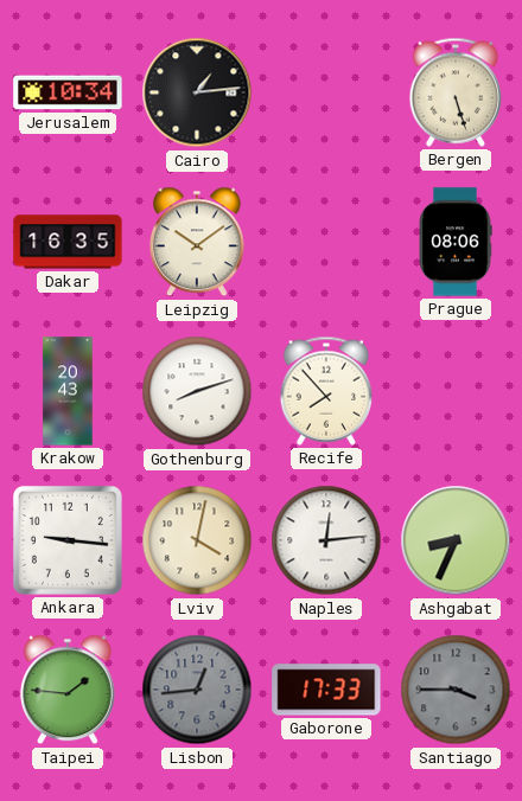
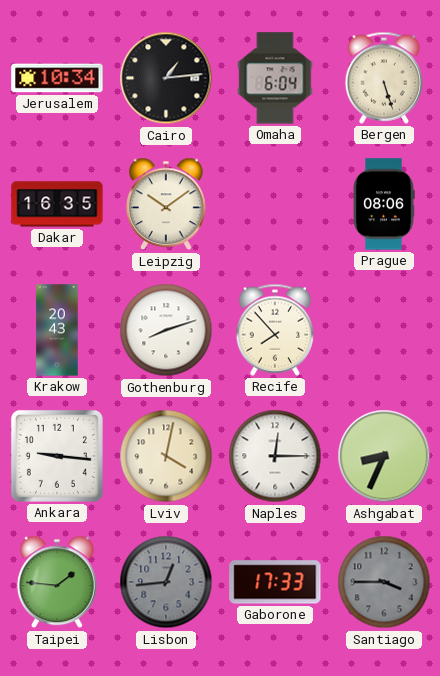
Omaha: none -> 6:04
Naples: 12:14 -> 12:15
